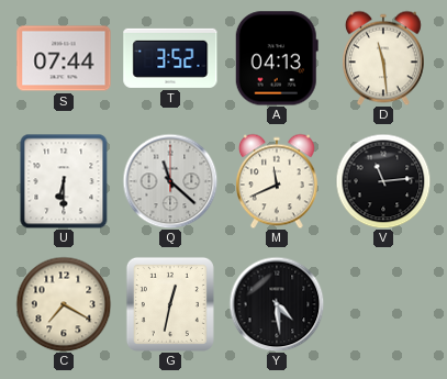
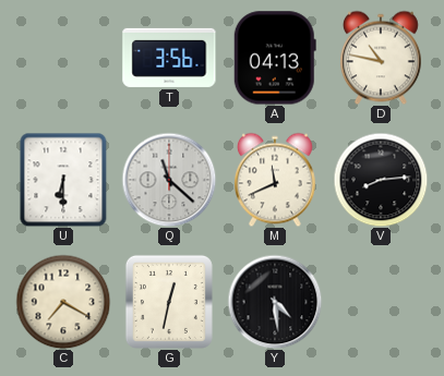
S: 07:44 -> none
T: 3:52 -> 3:56
D: 11:29 -> 10:47
V: 11:14 -> 8:14
